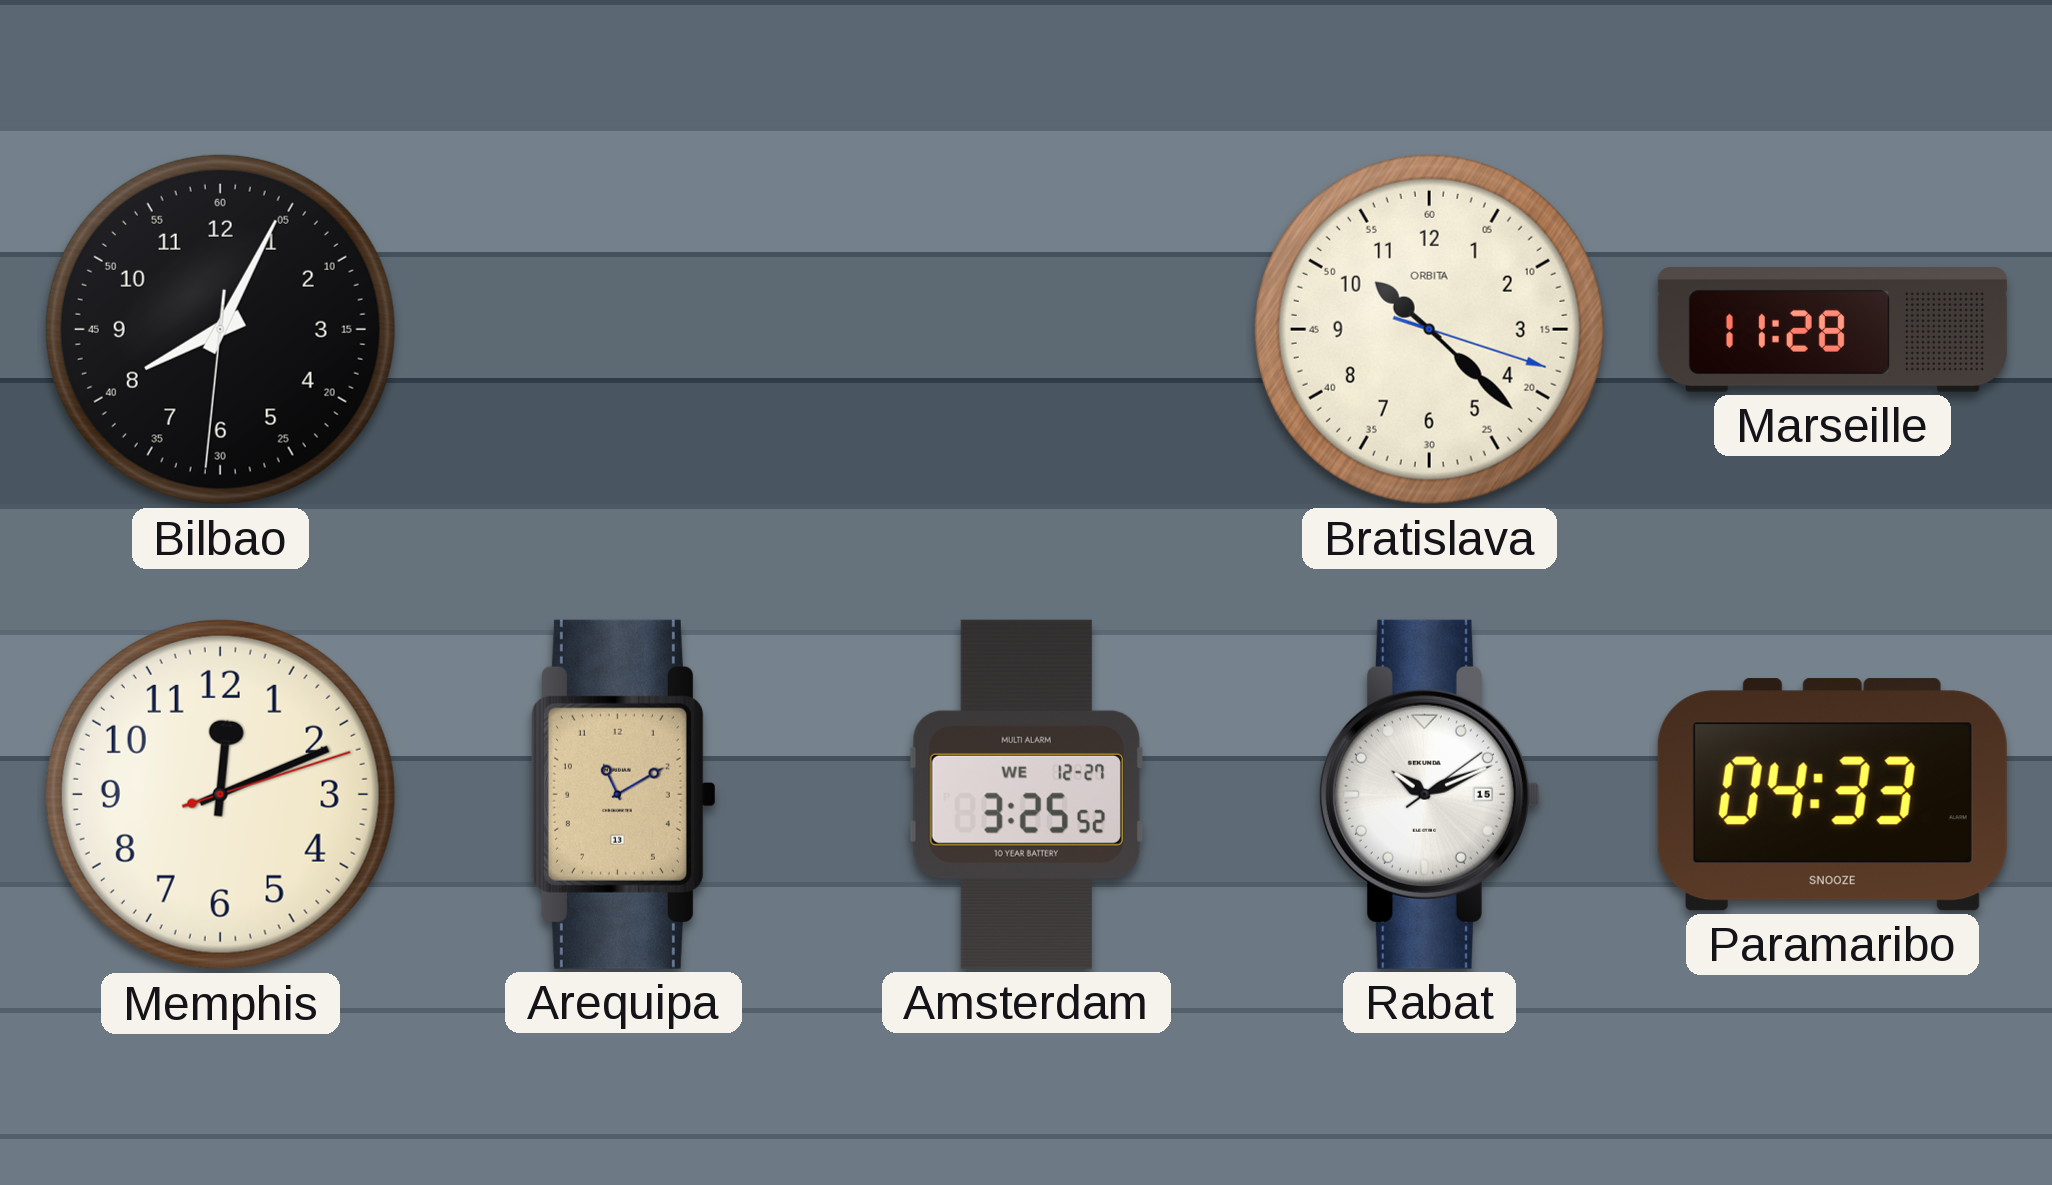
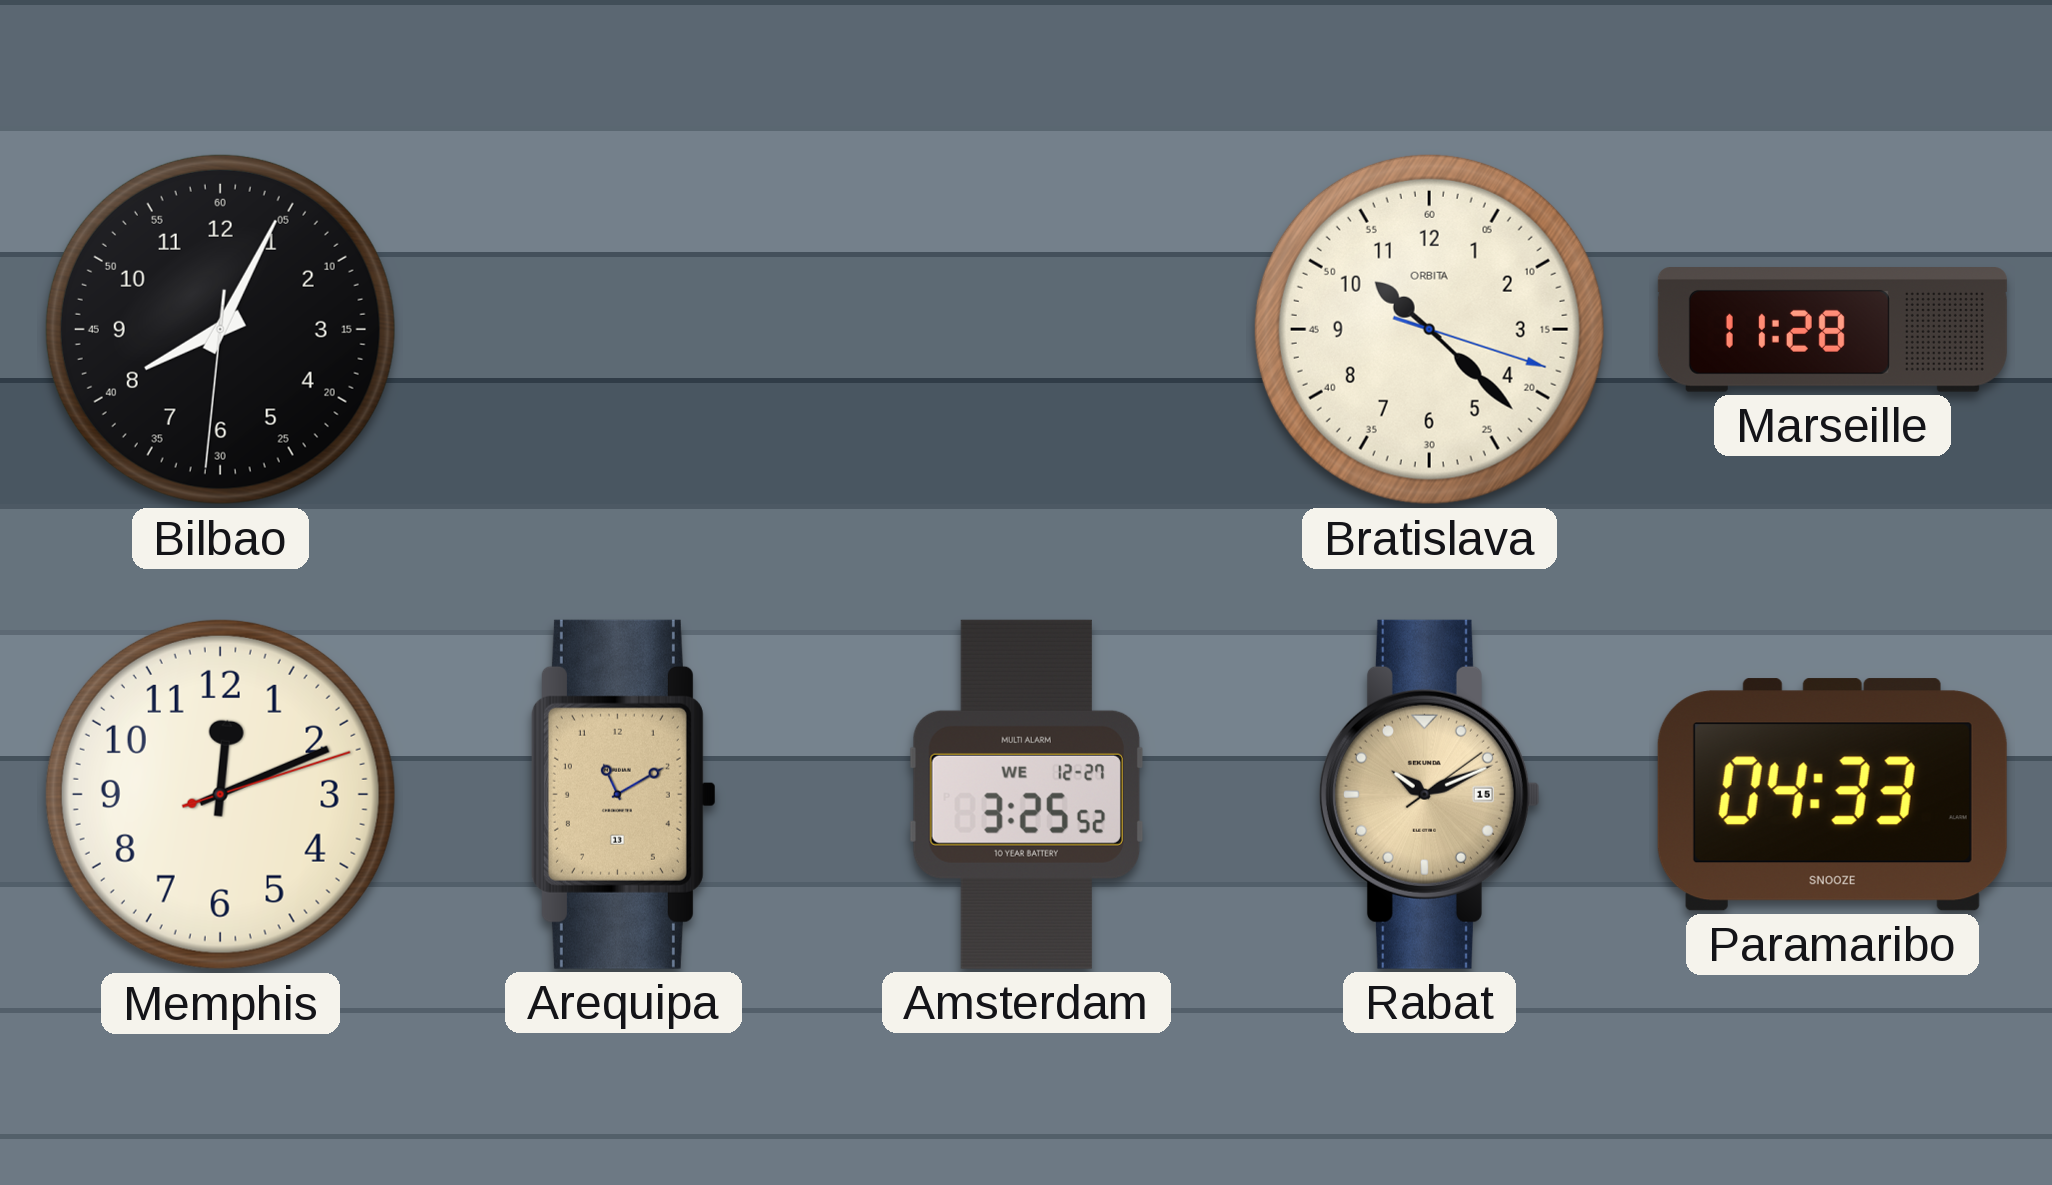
Rabat dial: white -> champagne
